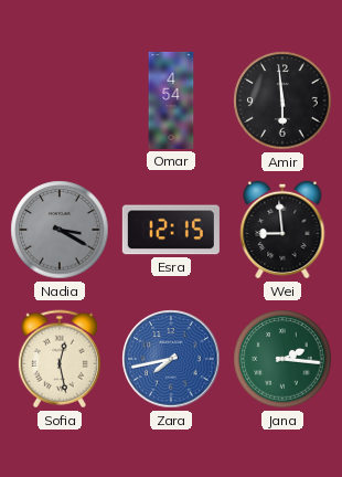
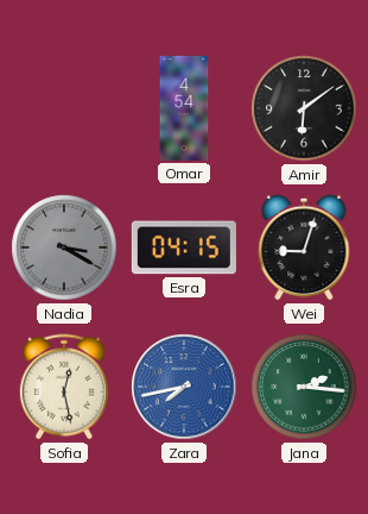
Amir: 5:59 -> 6:09
Esra: 12:15 -> 04:15
Wei: 8:59 -> 9:03
